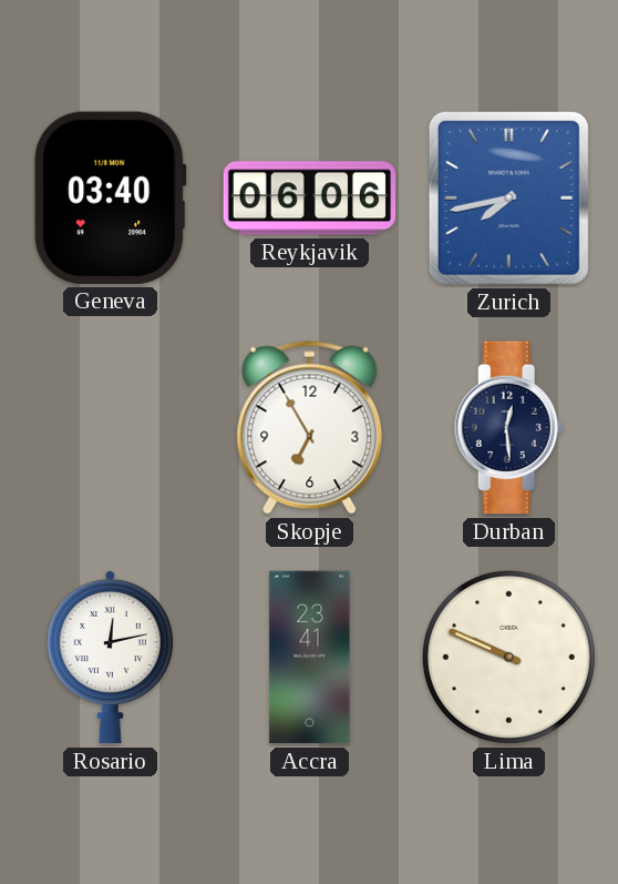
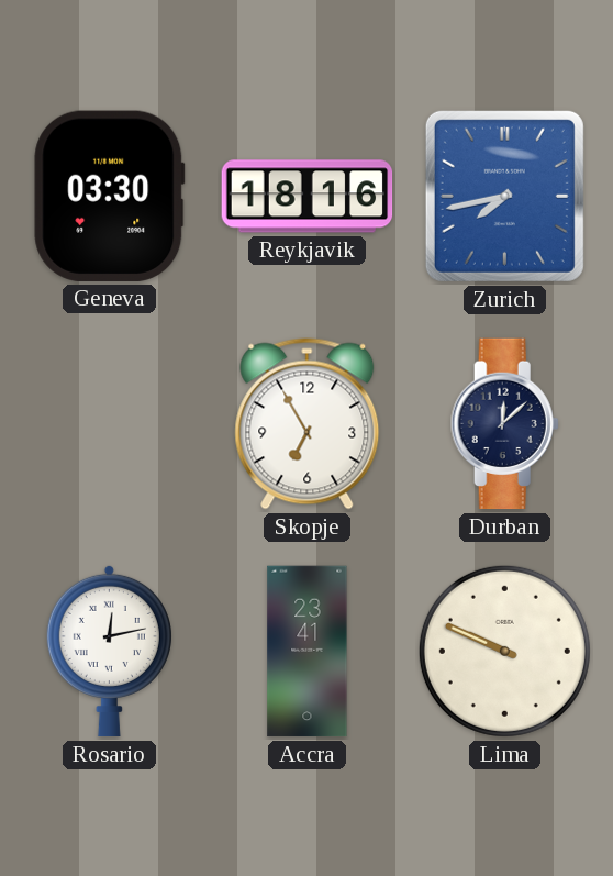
Geneva: 03:40 -> 03:30
Reykjavik: 06:06 -> 18:16
Durban: 12:29 -> 12:08
